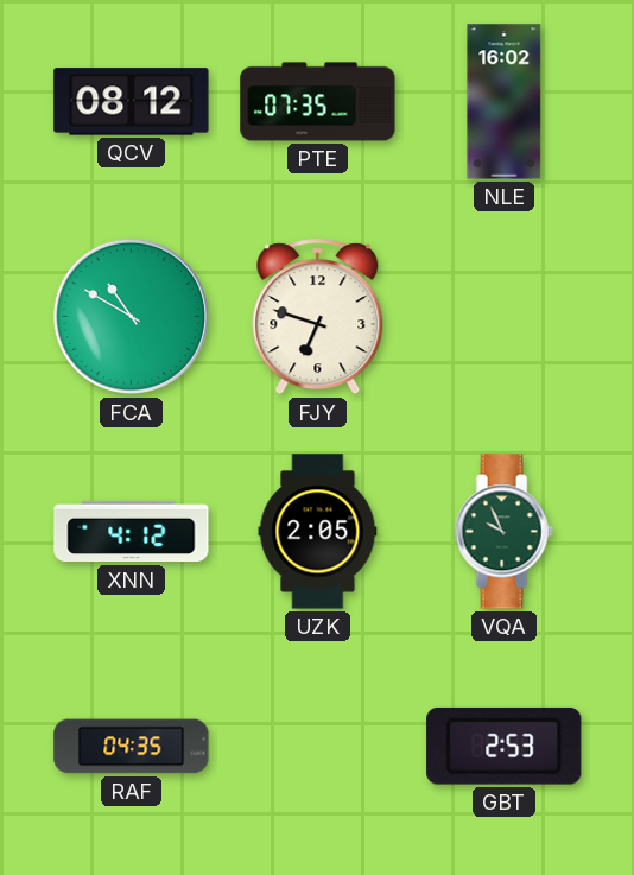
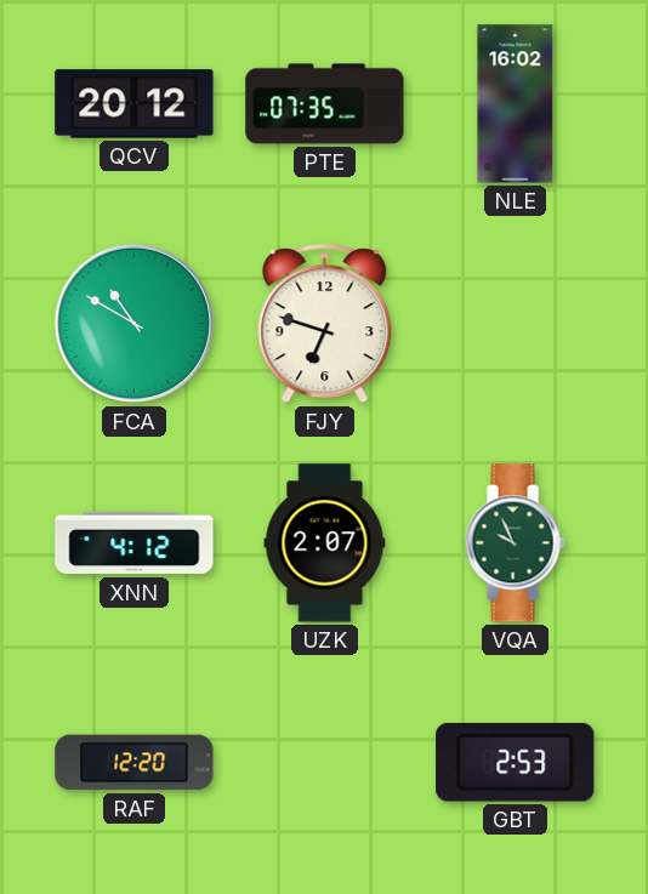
QCV: 08:12 -> 20:12
UZK: 2:05 -> 2:07
RAF: 04:35 -> 12:20
